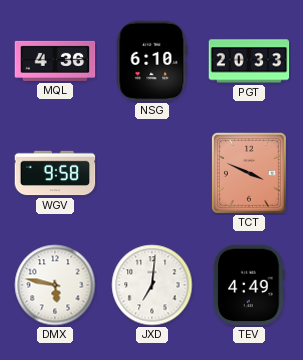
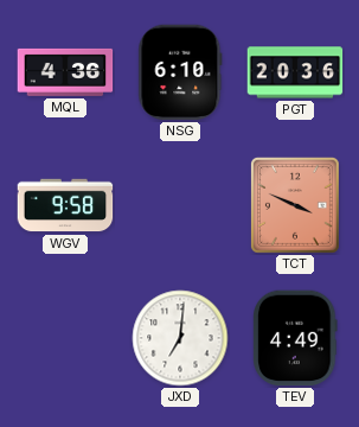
PGT: 20:33 -> 20:36
DMX: 5:47 -> none
